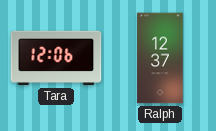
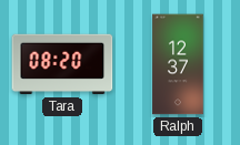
Tara: 12:06 -> 08:20
